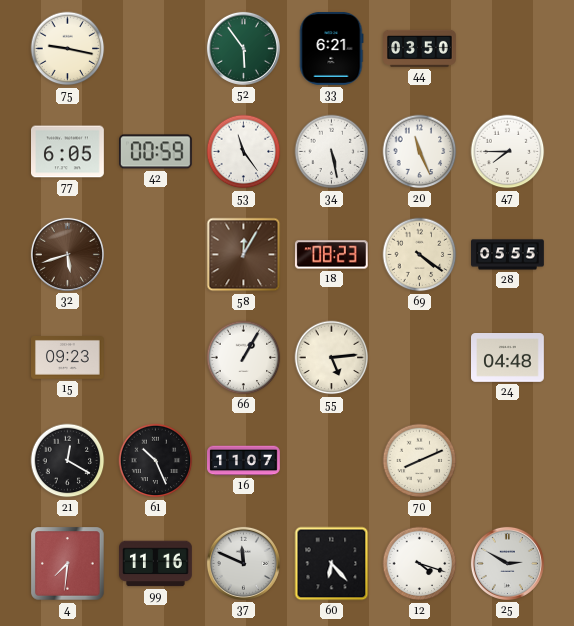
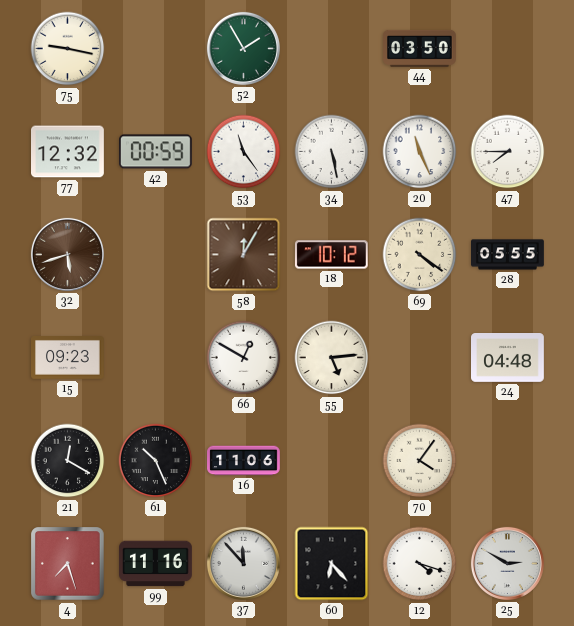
52: 5:54 -> 1:55
33: 6:21 -> none
77: 6:05 -> 12:32
18: 08:23 -> 10:12
66: 1:05 -> 12:50
16: 11:07 -> 11:06
70: 8:11 -> 4:06
4: 7:31 -> 7:27
37: 11:49 -> 11:53
